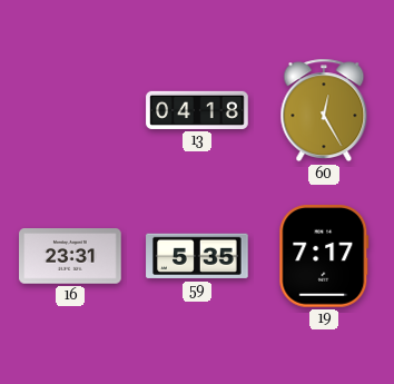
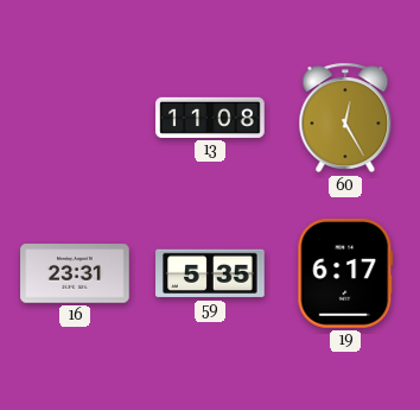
13: 04:18 -> 11:08
19: 7:17 -> 6:17
